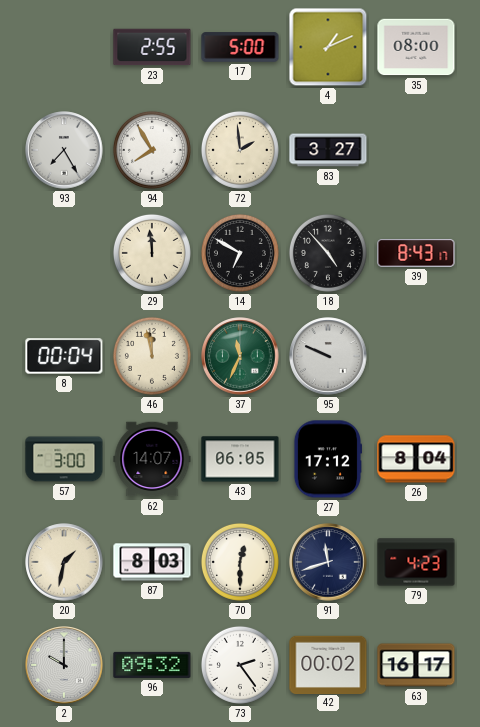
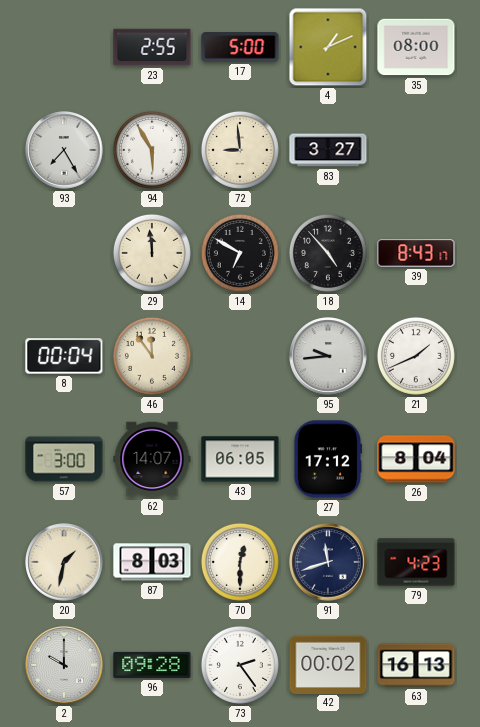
94: 7:55 -> 5:55
72: 1:59 -> 8:59
46: 11:58 -> 11:54
37: 11:34 -> none
95: 9:49 -> 9:44
21: none -> 1:41
96: 09:32 -> 09:28
63: 16:17 -> 16:13
